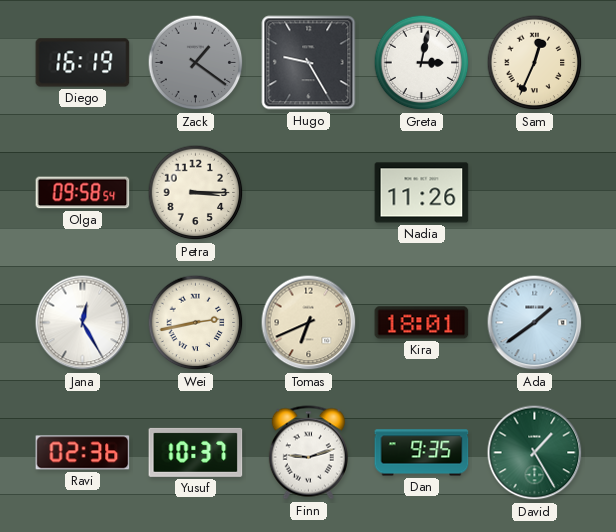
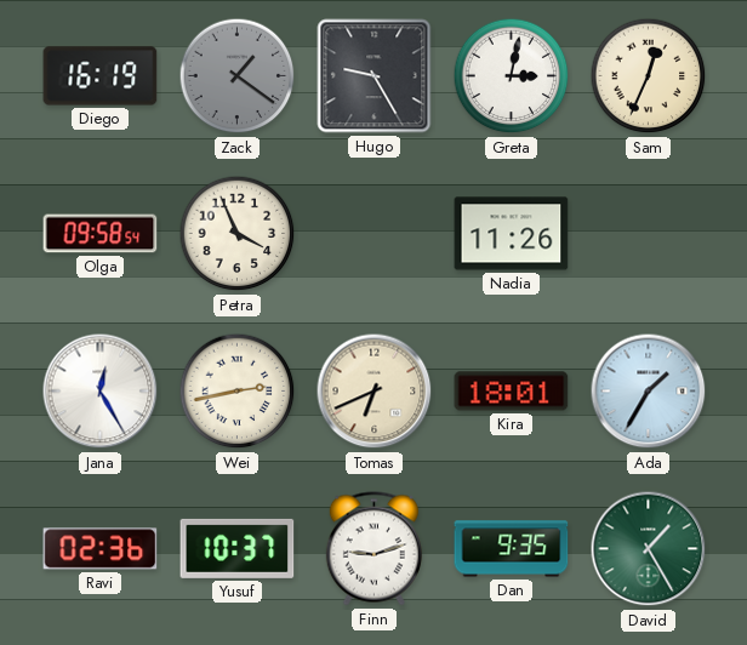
Petra: 3:15 -> 3:56
Ada: 1:39 -> 1:35
